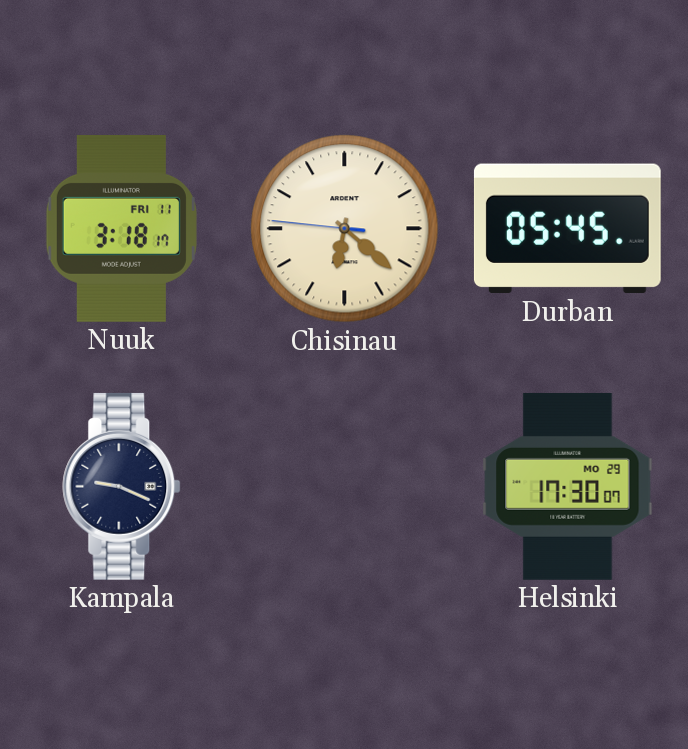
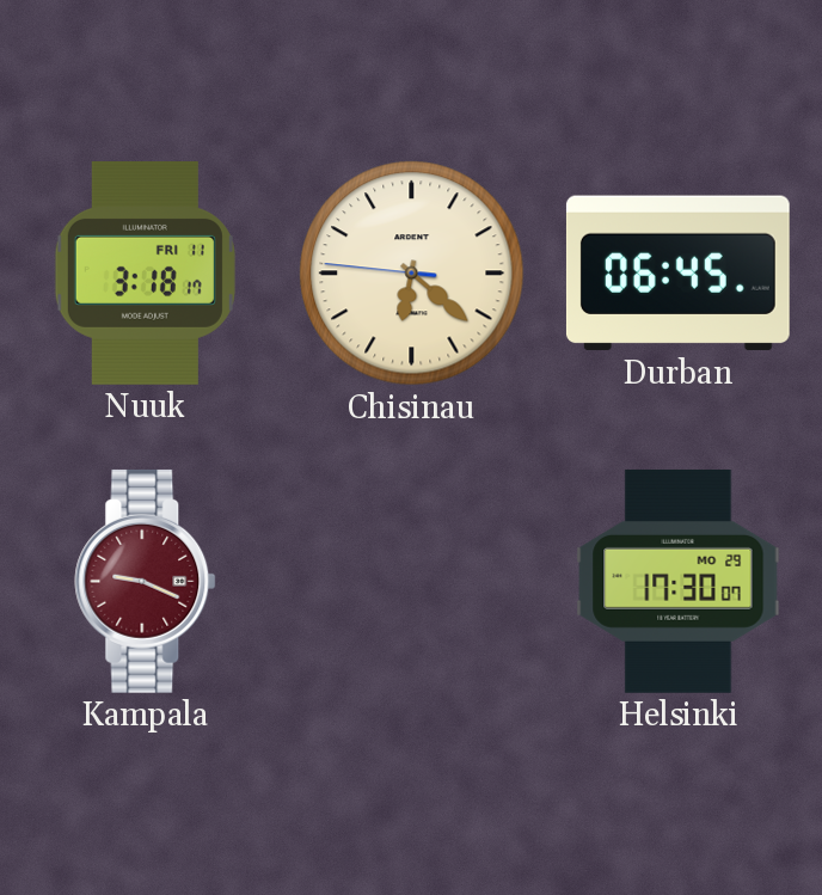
Durban: 05:45 -> 06:45
Kampala dial: navy -> burgundy
